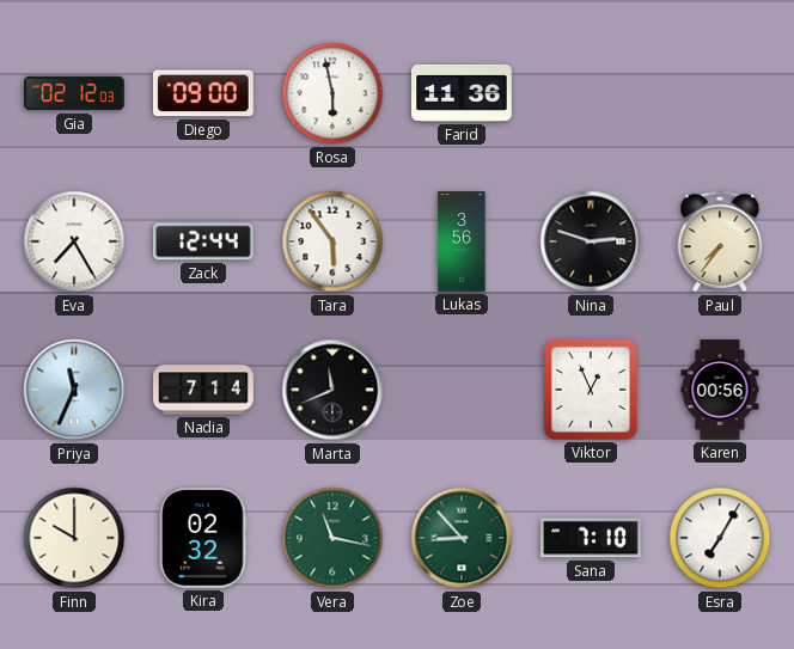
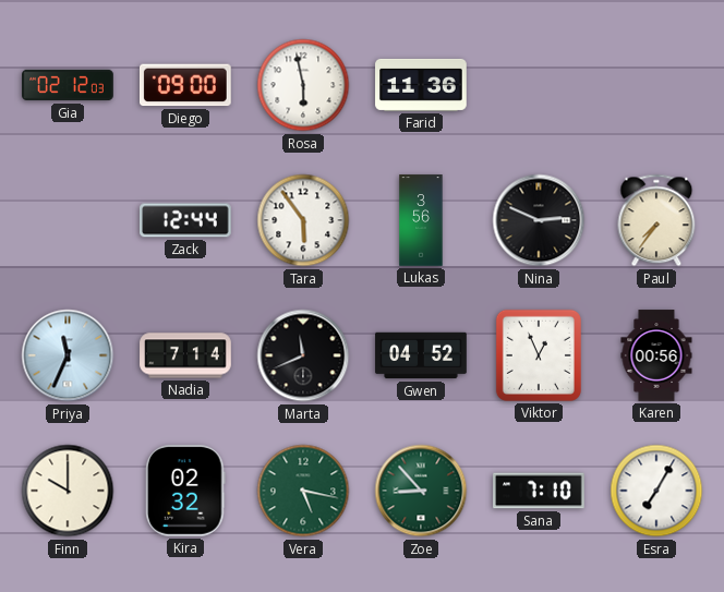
Eva: 7:25 -> none
Nina: 2:48 -> 2:49
Gwen: none -> 04:52
Vera: 11:17 -> 5:17
